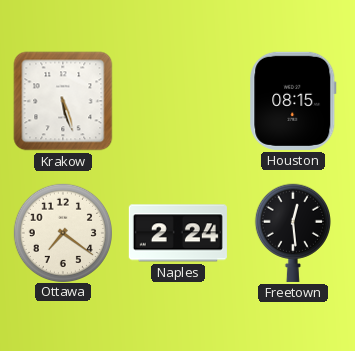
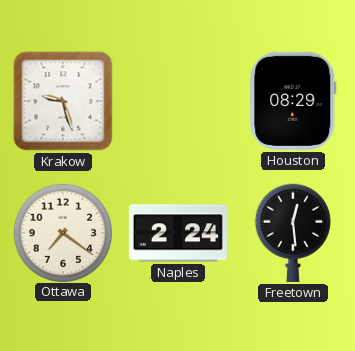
Krakow: 5:27 -> 9:27
Houston: 08:15 -> 08:29
